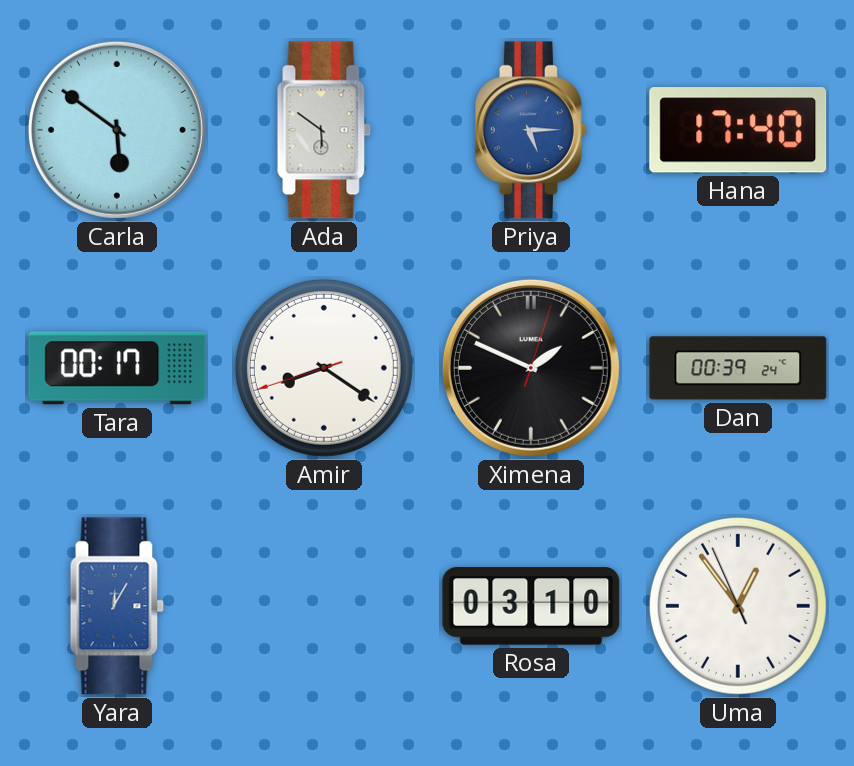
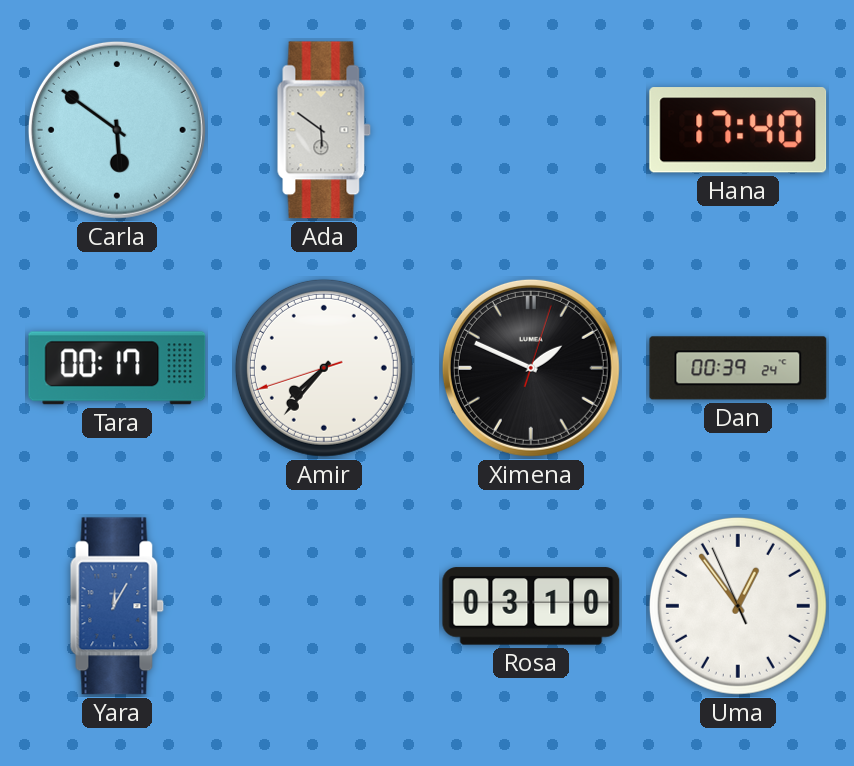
Priya: 5:15 -> none
Amir: 8:20 -> 7:36
